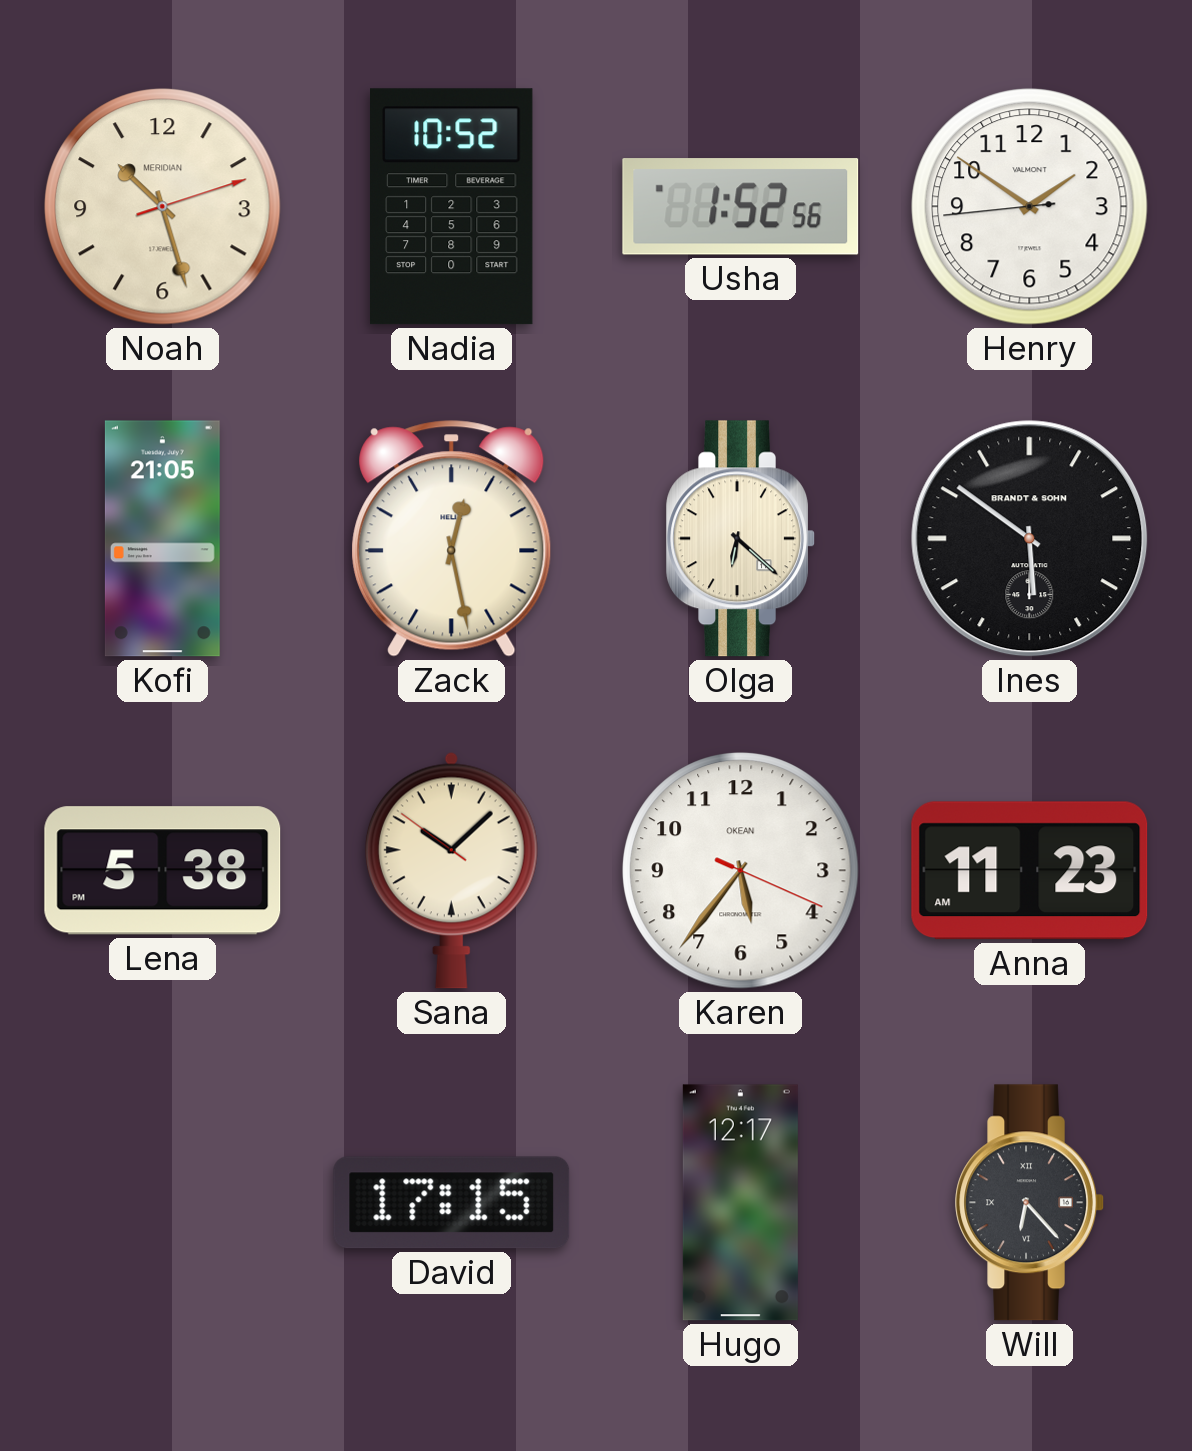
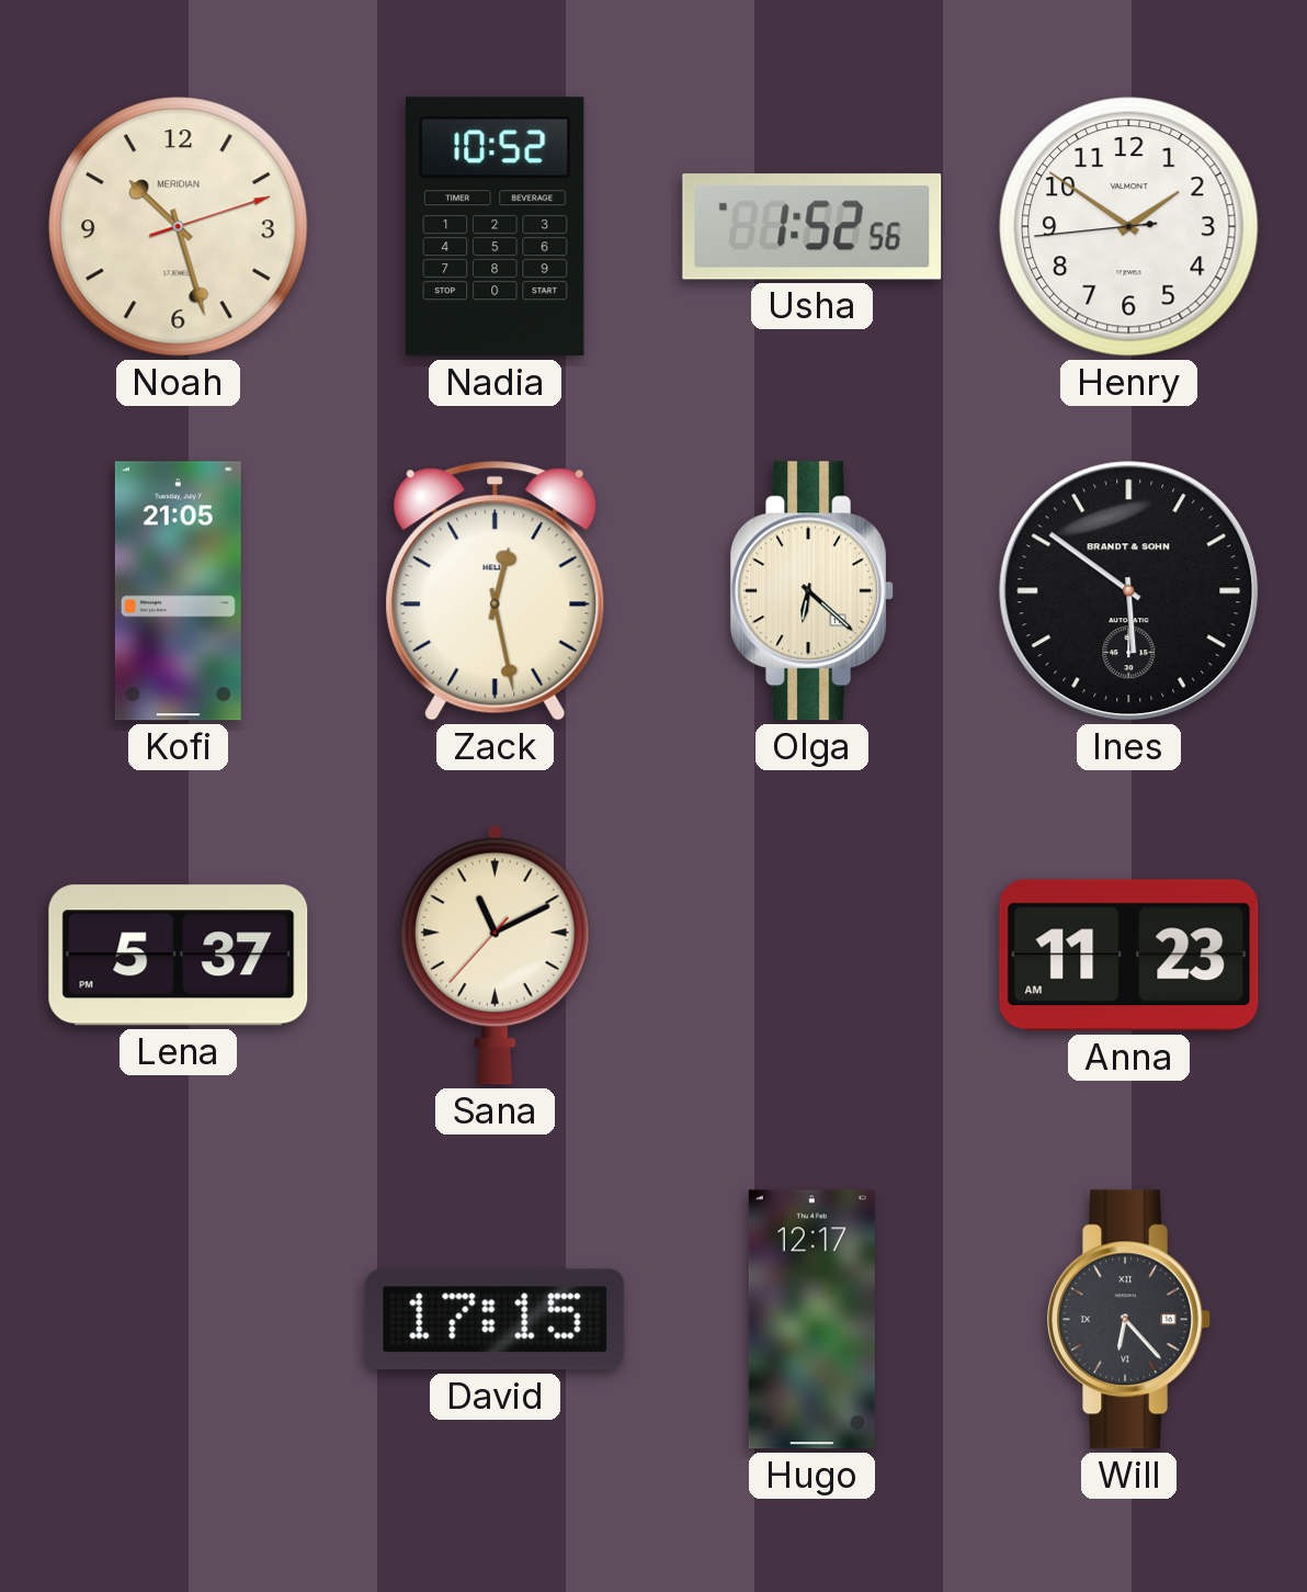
Lena: 5:38 -> 5:37
Sana: 10:07 -> 11:10
Karen: 5:36 -> none
